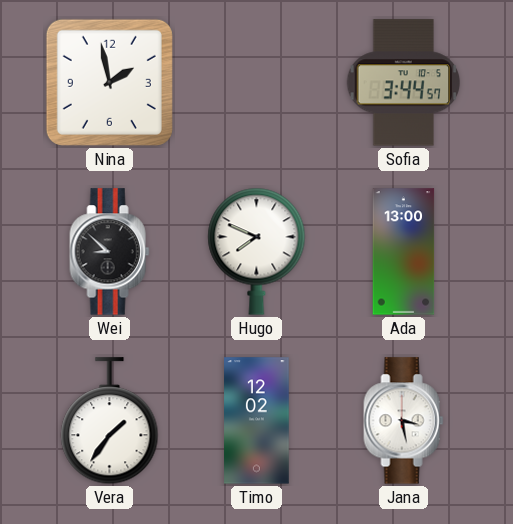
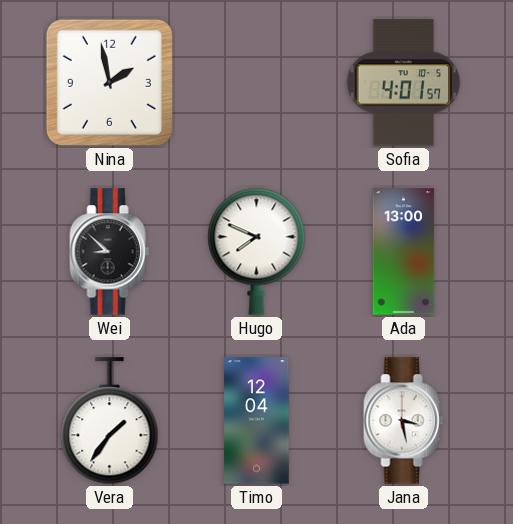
Sofia: 3:44 -> 4:01
Timo: 12:02 -> 12:04
